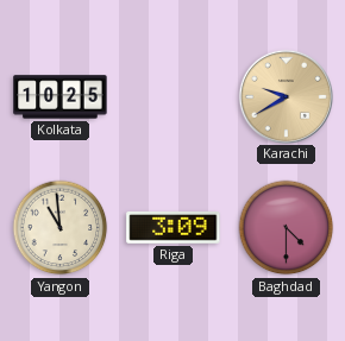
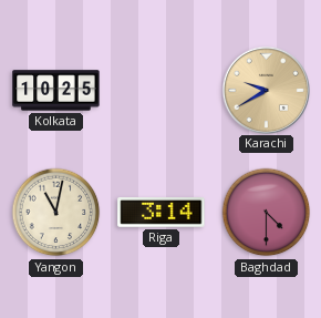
Yangon: 10:59 -> 11:02
Riga: 3:09 -> 3:14
